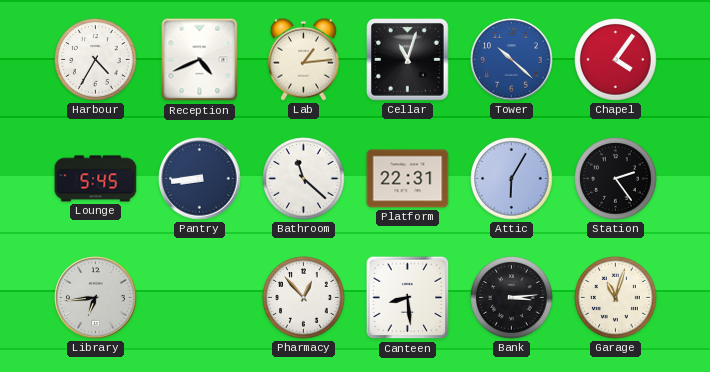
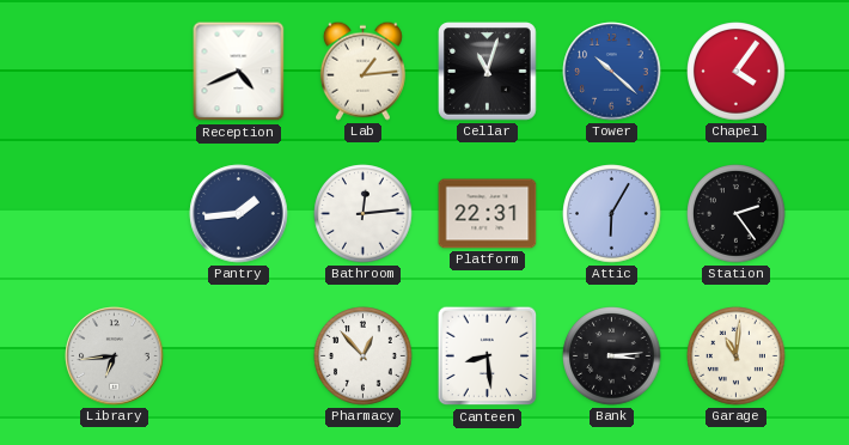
Harbour: 4:35 -> none
Lounge: 5:45 -> none
Pantry: 8:44 -> 1:44
Bathroom: 11:22 -> 12:14
Garage: 11:03 -> 11:01
